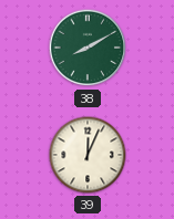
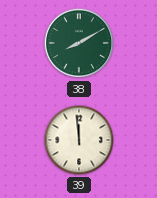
39: 12:04 -> 11:59
